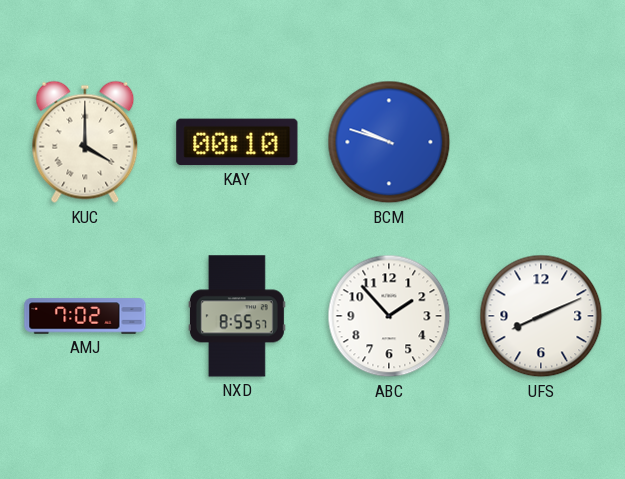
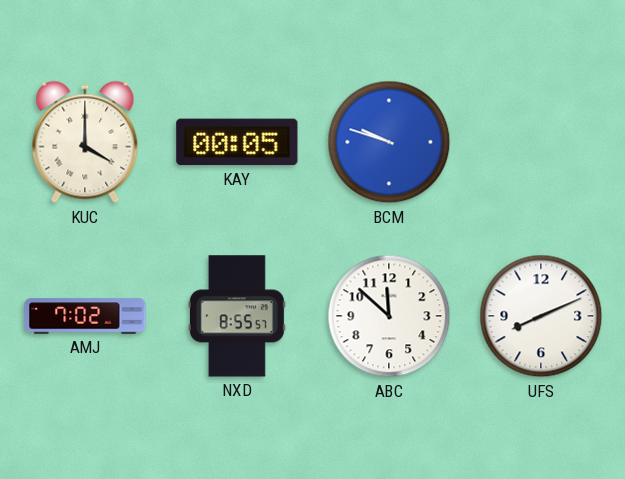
KAY: 00:10 -> 00:05
ABC: 1:53 -> 11:52
